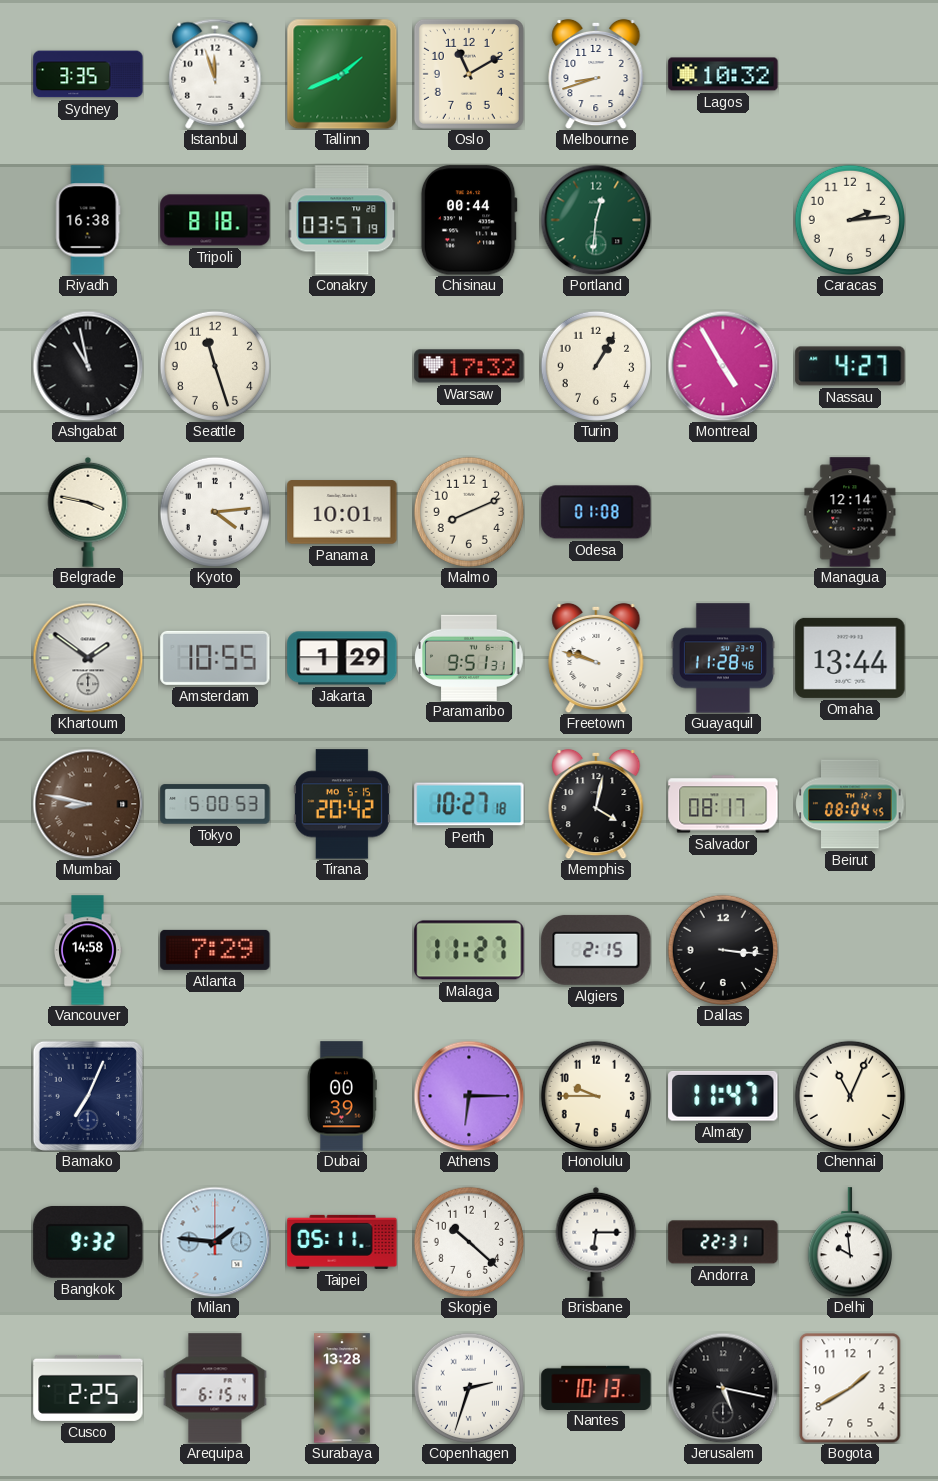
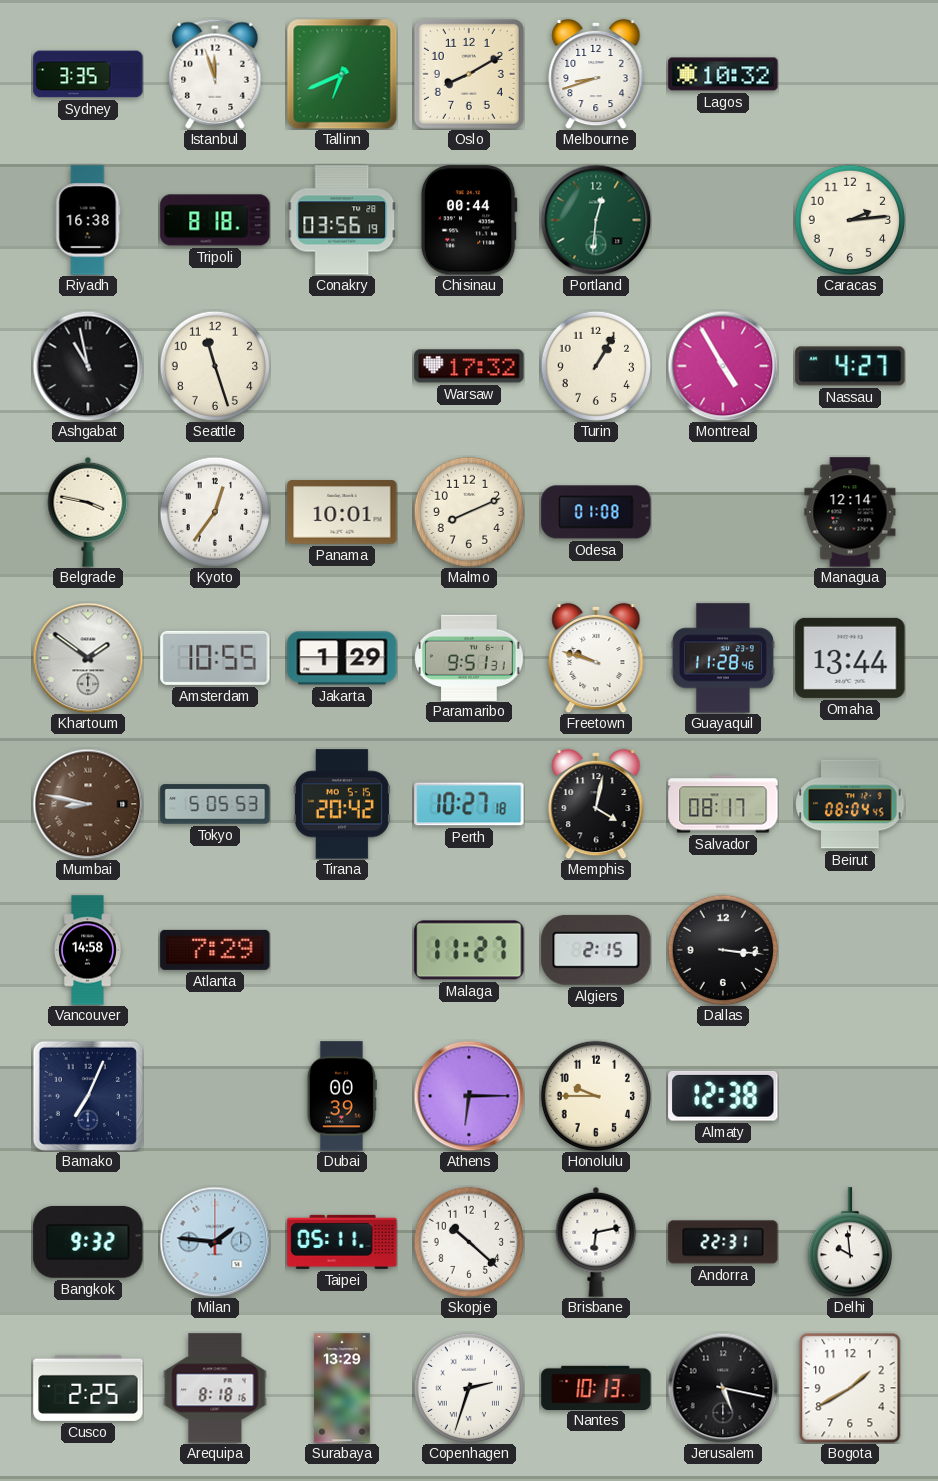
Tallinn: 1:41 -> 6:41
Oslo: 11:10 -> 8:10
Conakry: 03:57 -> 03:56
Kyoto: 4:14 -> 12:36
Tokyo: 5:00 -> 5:05
Almaty: 11:47 -> 12:38
Chennai: 11:04 -> none
Brisbane: 6:15 -> 6:13
Arequipa: 6:15 -> 8:18
Surabaya: 13:28 -> 13:29
